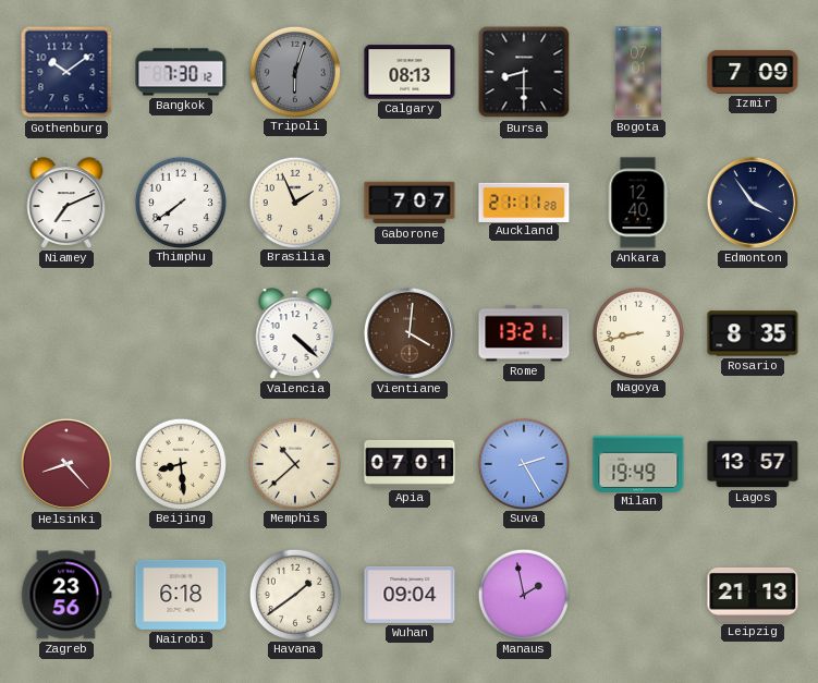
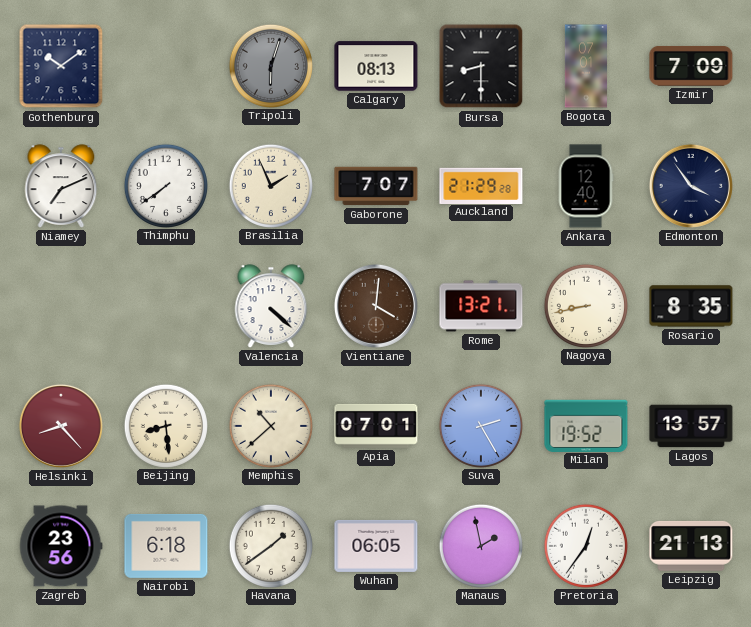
Bangkok: 7:30 -> none
Auckland: 21:11 -> 21:29
Milan: 19:49 -> 19:52
Wuhan: 09:04 -> 06:05
Pretoria: none -> 12:36
